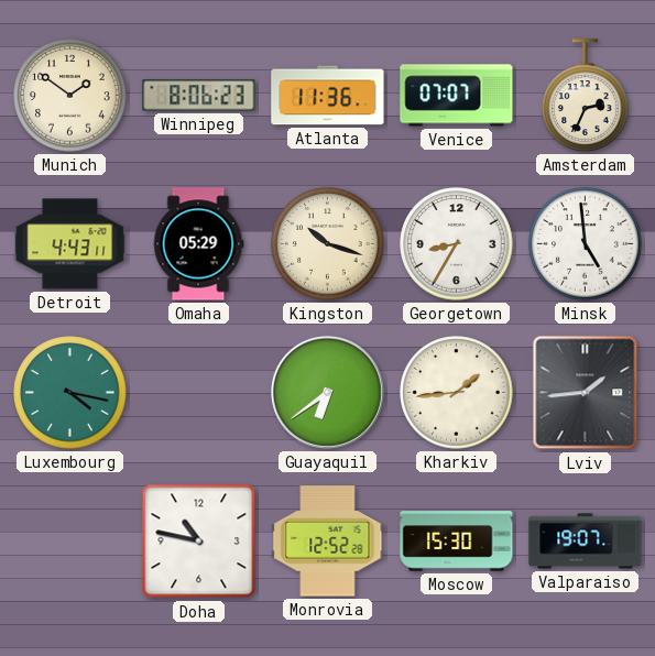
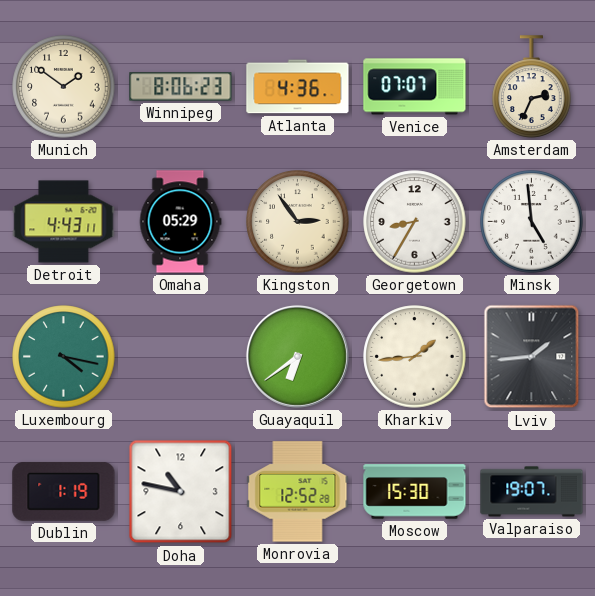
Atlanta: 11:36 -> 4:36
Kingston: 10:18 -> 2:54
Dublin: none -> 1:19
